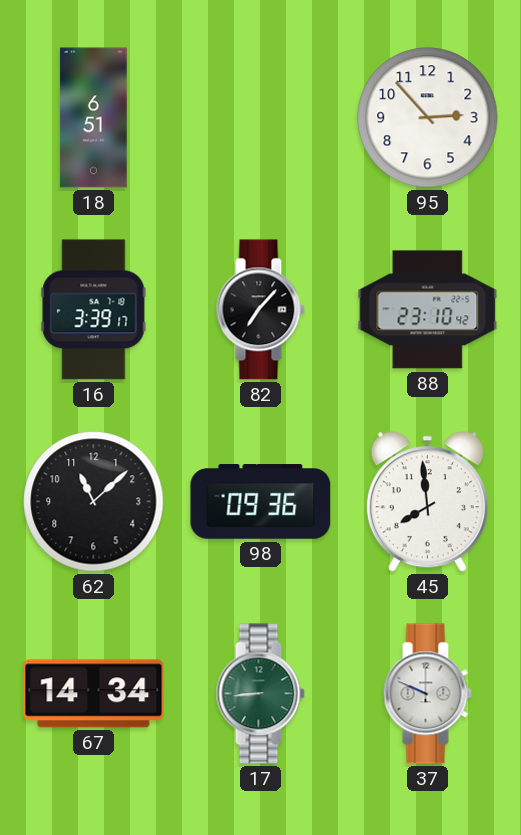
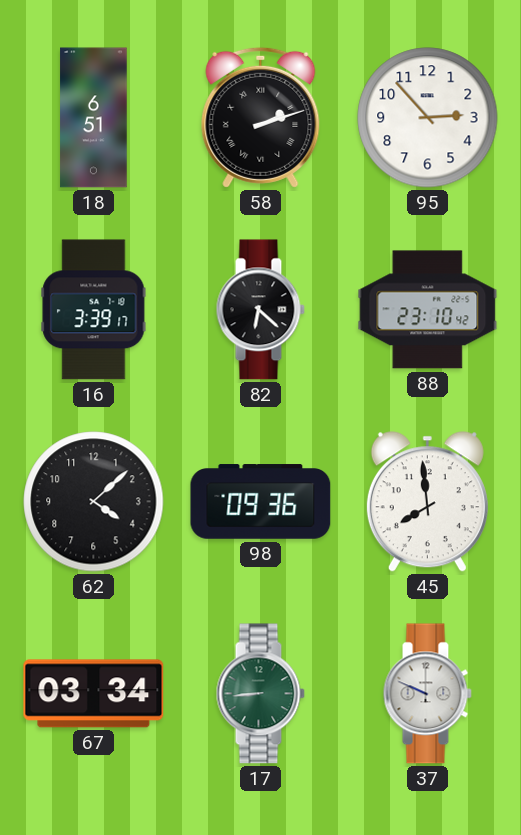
58: none -> 2:12
82: 7:07 -> 6:22
62: 11:08 -> 4:08
67: 14:34 -> 03:34
